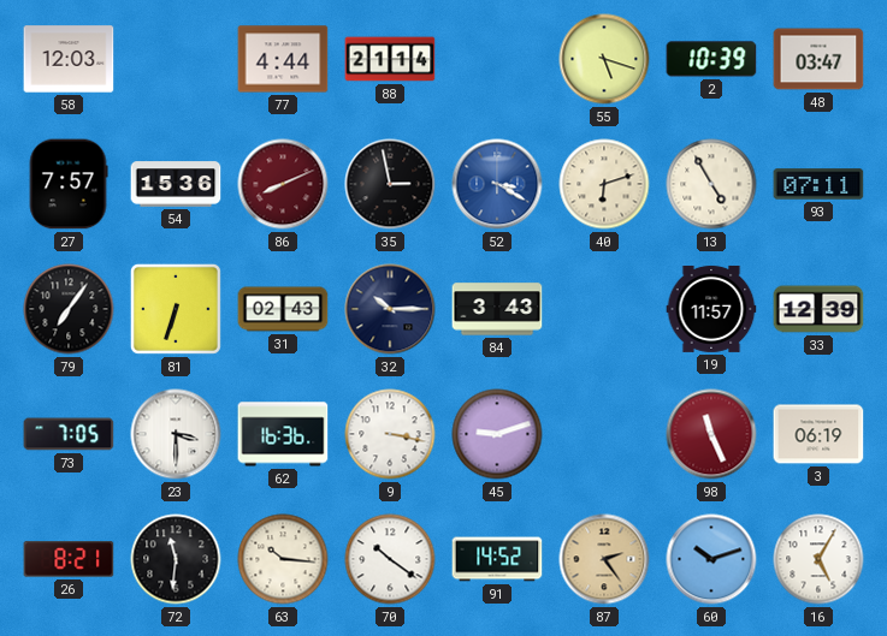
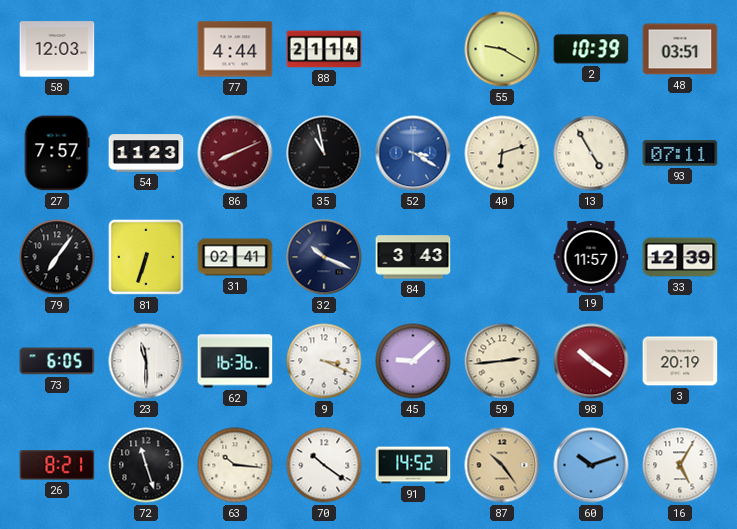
55: 5:18 -> 9:20
48: 03:47 -> 03:51
54: 15:36 -> 11:23
35: 2:58 -> 10:58
31: 02:43 -> 02:41
32: 10:15 -> 10:19
73: 7:05 -> 6:05
23: 3:30 -> 11:30
9: 3:17 -> 3:19
45: 9:12 -> 9:08
59: none -> 2:44
98: 11:26 -> 10:21
3: 06:19 -> 20:19
72: 11:31 -> 11:27
87: 2:24 -> 10:24
